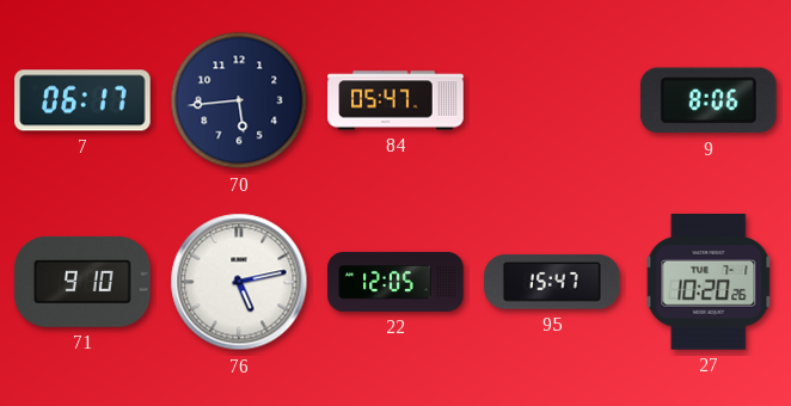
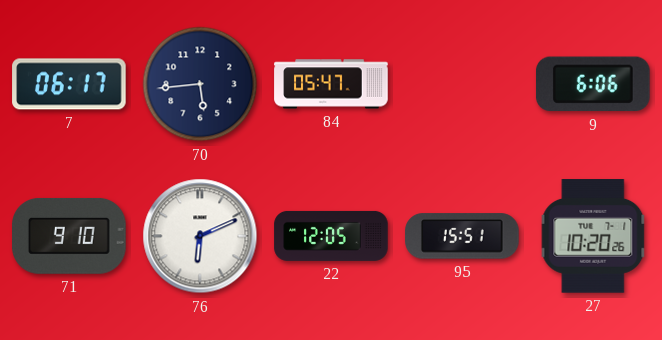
9: 8:06 -> 6:06
76: 5:13 -> 6:11
95: 15:47 -> 15:51
